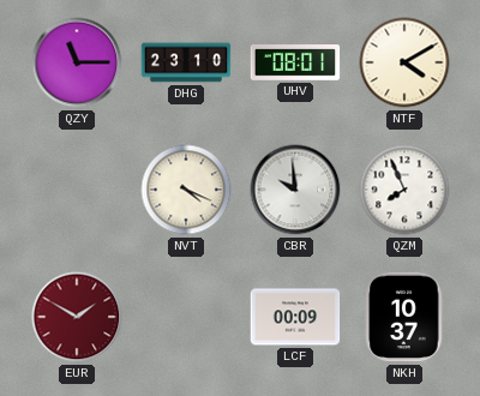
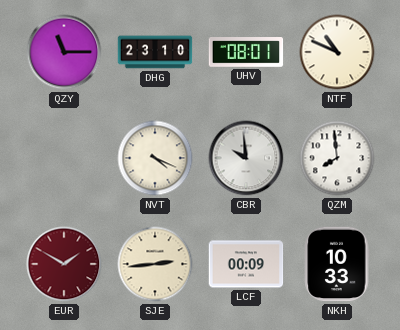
NTF: 4:10 -> 10:49
QZM: 7:56 -> 7:59
SJE: none -> 2:44
NKH: 10:37 -> 10:33
